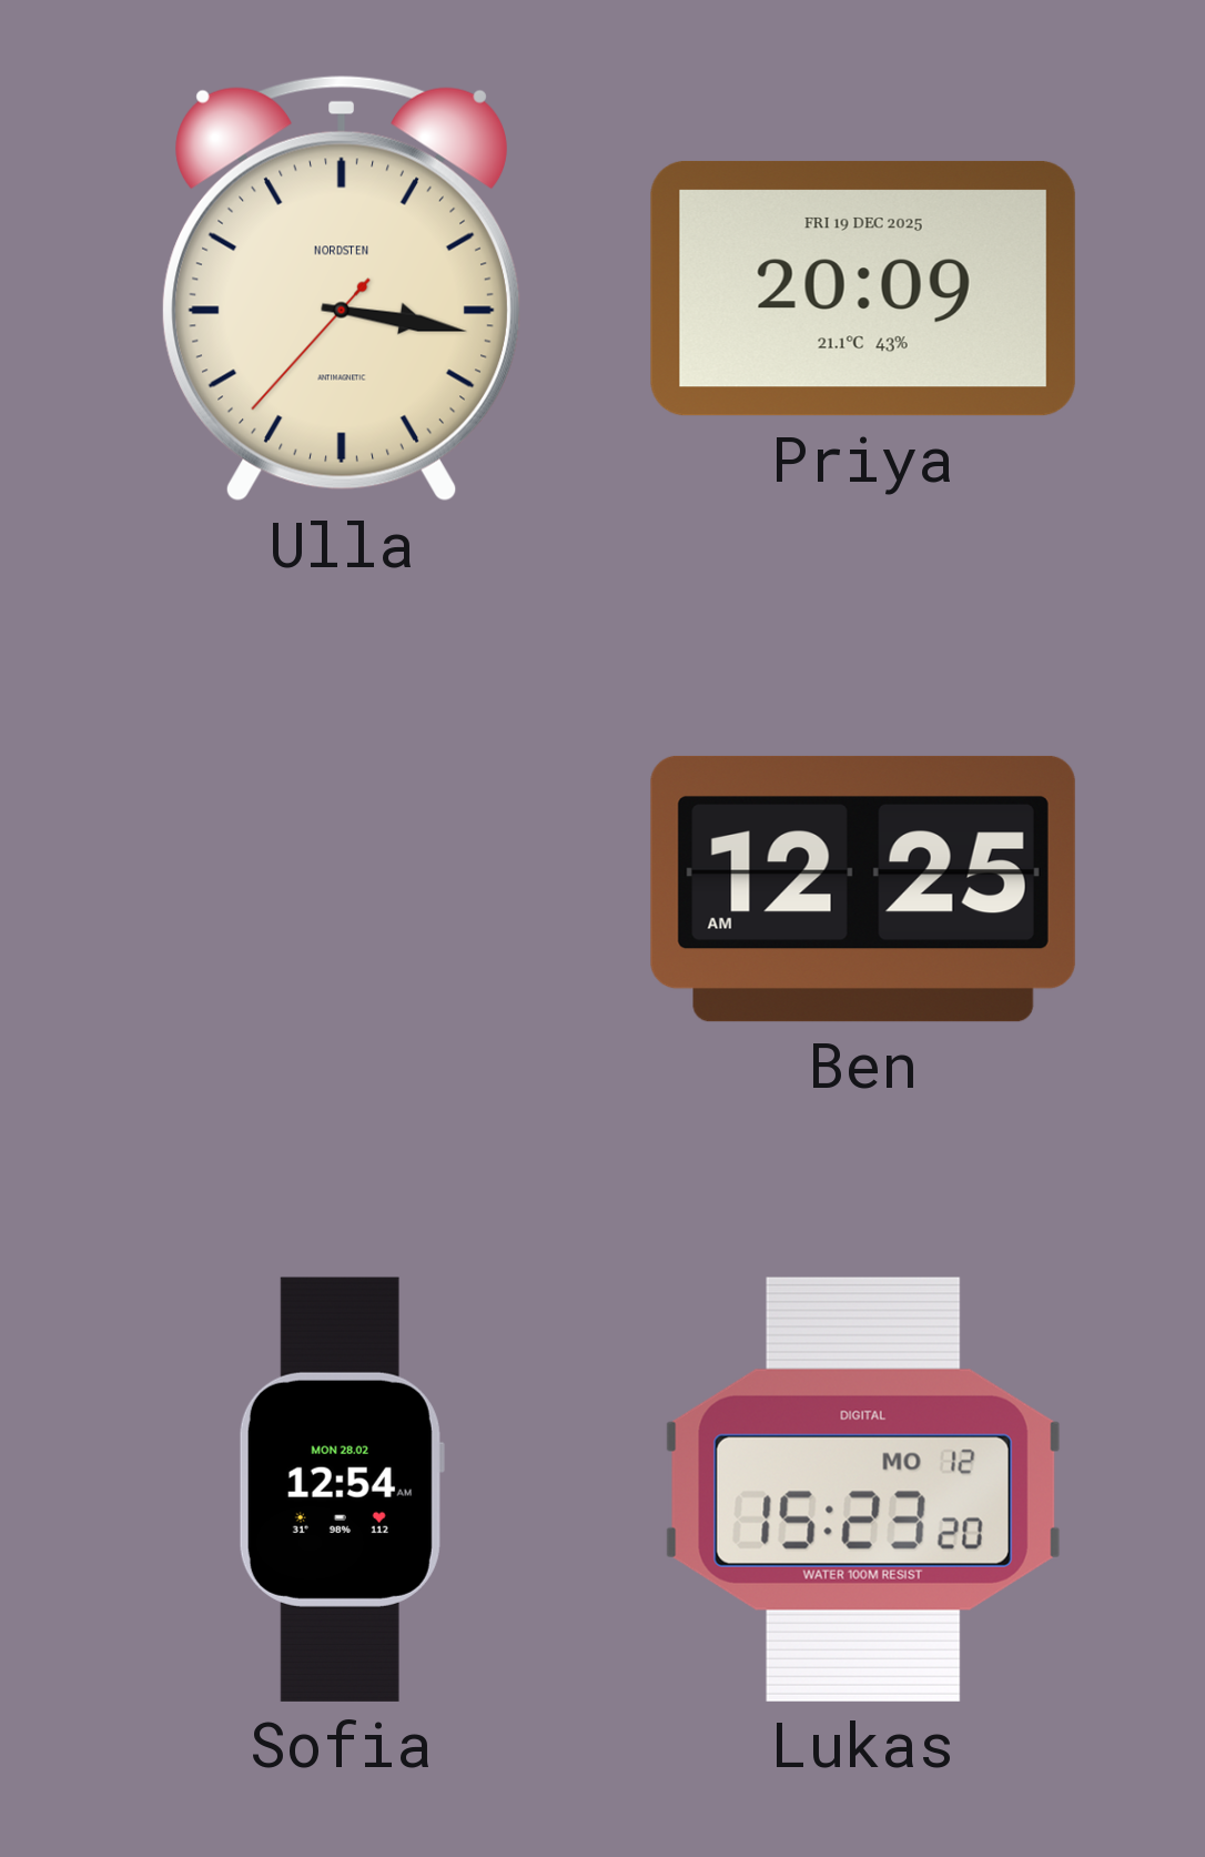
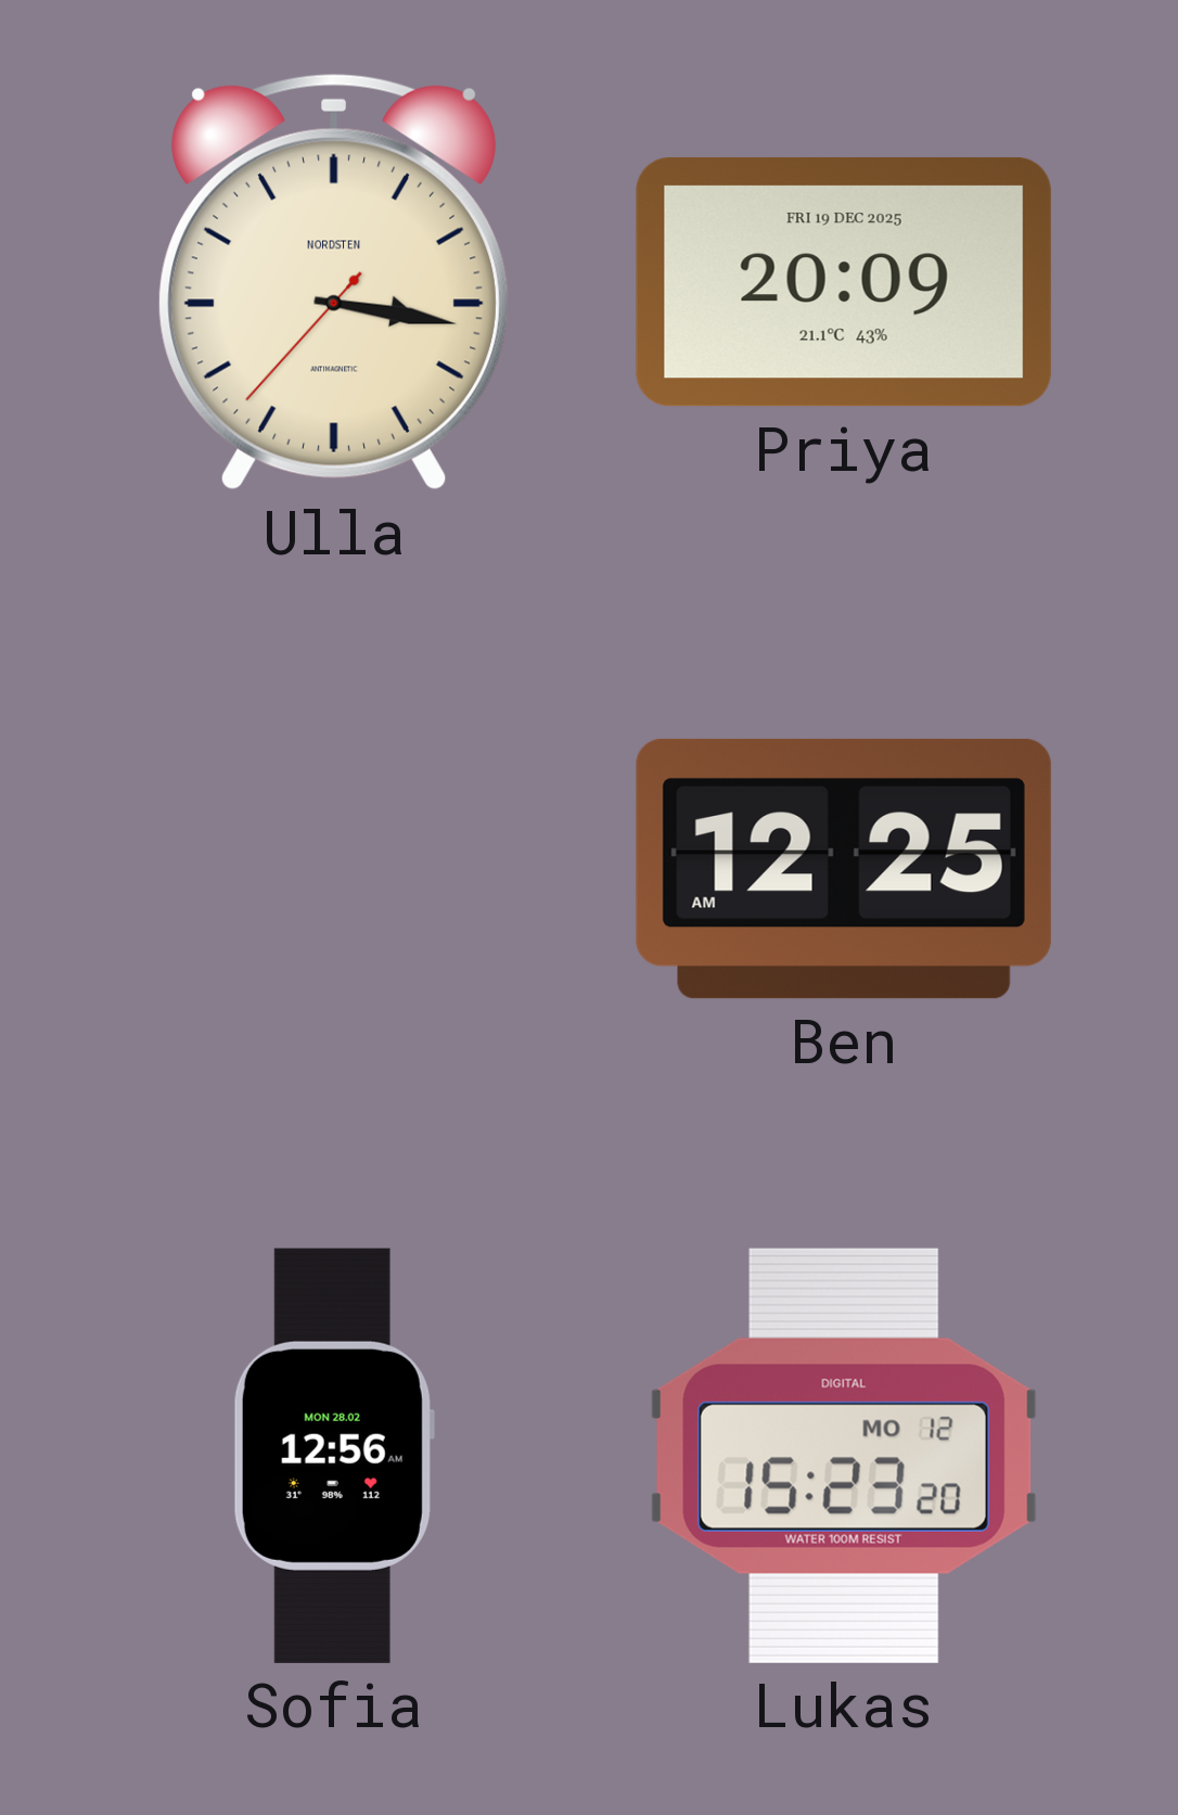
Sofia: 12:54 -> 12:56
